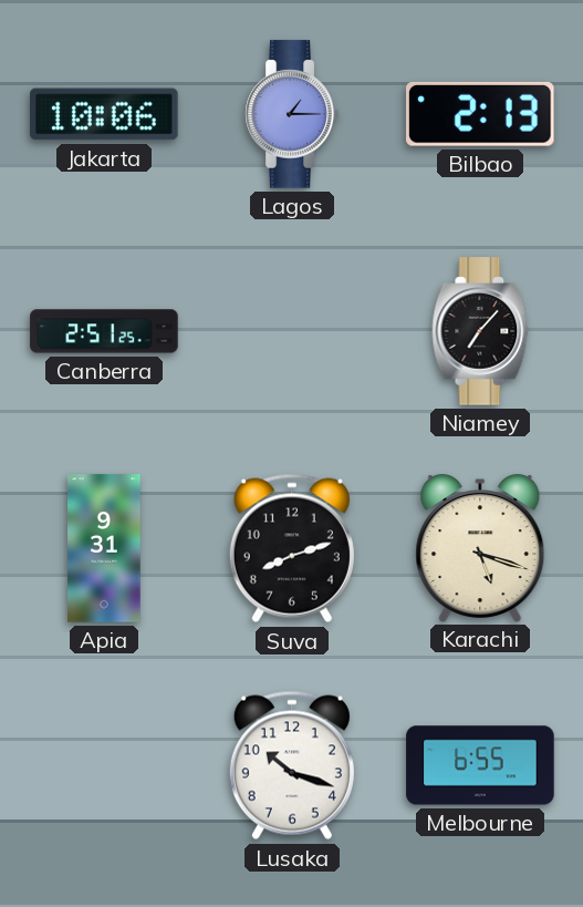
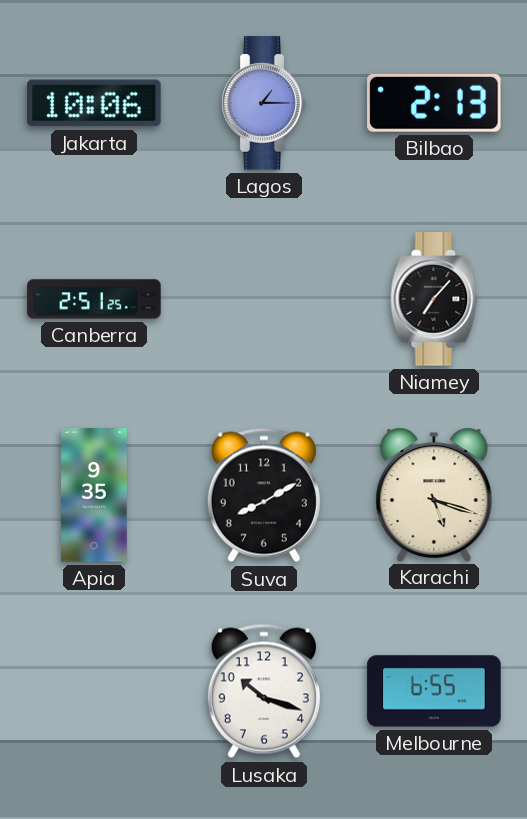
Apia: 9:31 -> 9:35
Suva: 8:12 -> 8:10
